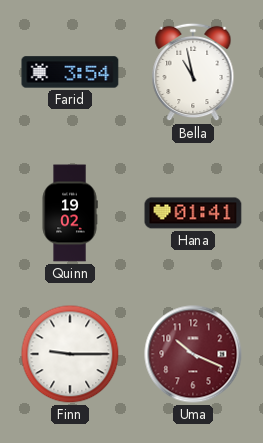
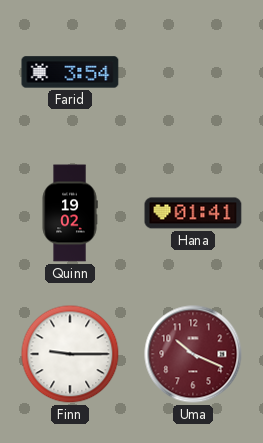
Bella: 10:58 -> none
